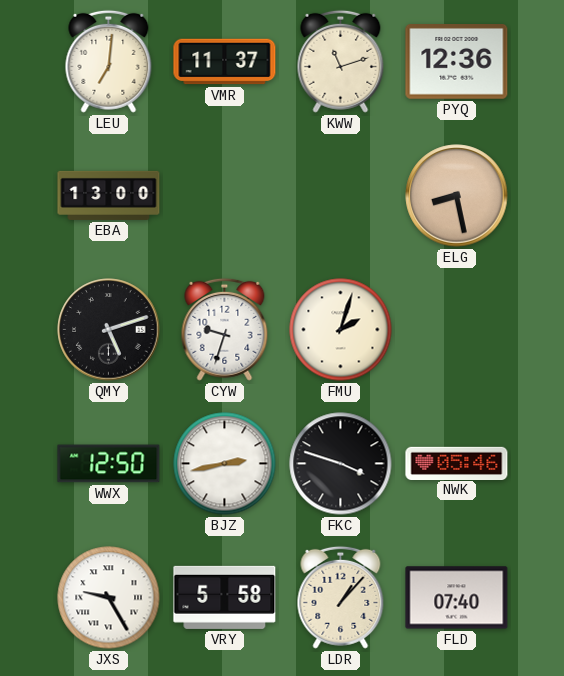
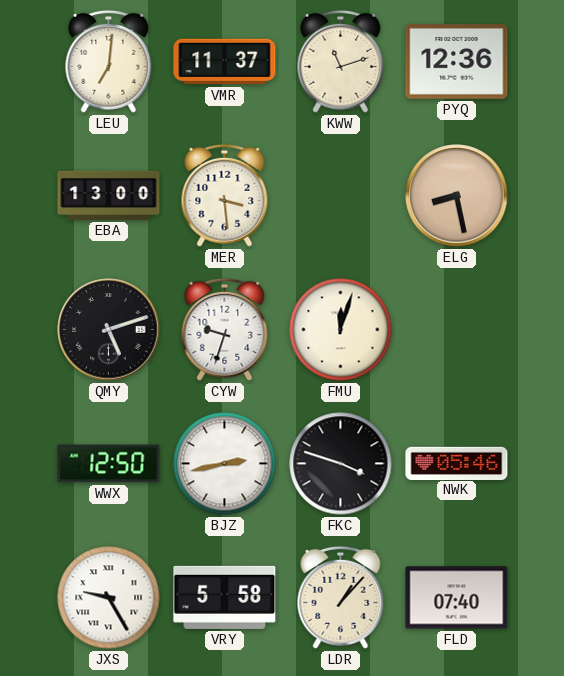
MER: none -> 3:29
FMU: 2:03 -> 12:03
